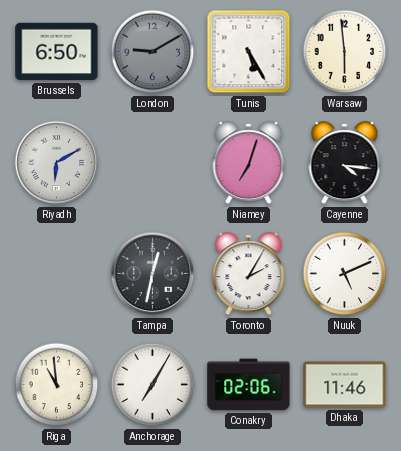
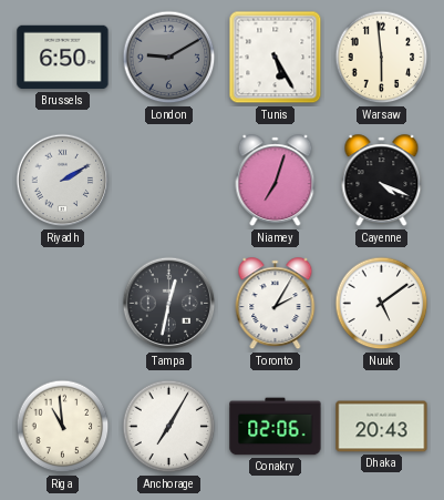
Riyadh: 6:10 -> 2:10
Cayenne: 4:16 -> 4:19
Nuuk: 5:11 -> 5:09
Dhaka: 11:46 -> 20:43
